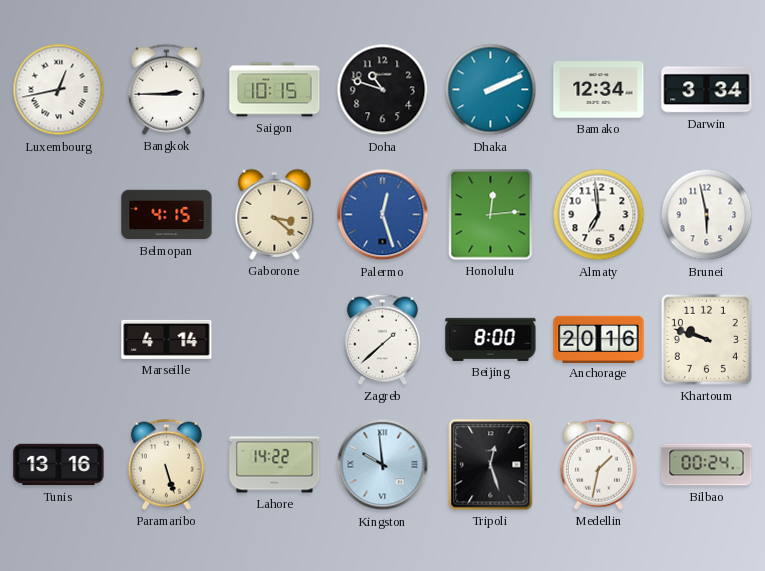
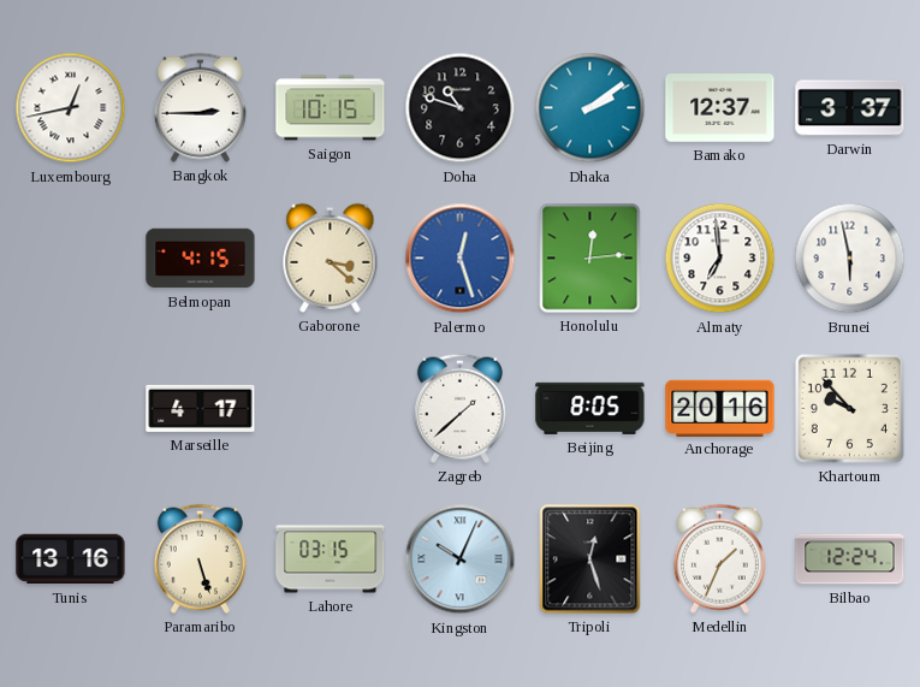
Dhaka: 2:11 -> 2:09
Bamako: 12:34 -> 12:37
Darwin: 3:34 -> 3:37
Marseille: 4:14 -> 4:17
Beijing: 8:00 -> 8:05
Khartoum: 9:48 -> 9:53
Lahore: 14:22 -> 03:15
Kingston: 9:59 -> 10:04
Medellin: 1:32 -> 1:34
Bilbao: 00:24 -> 12:24
